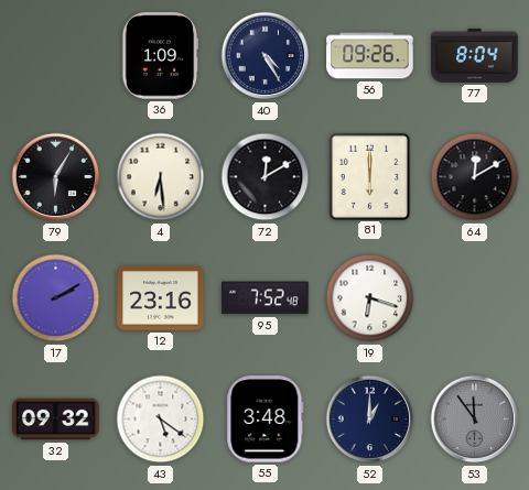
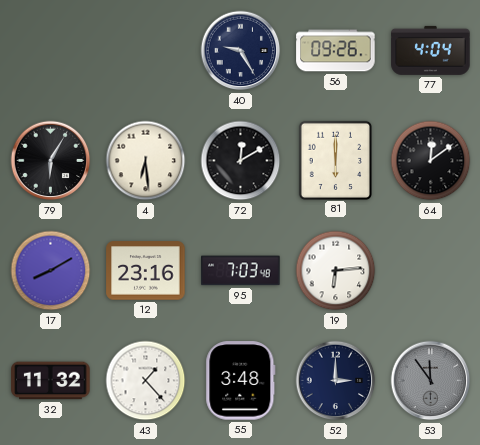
36: 1:09 -> none
40: 4:25 -> 9:25
77: 8:04 -> 4:04
64: 12:10 -> 12:09
17: 2:10 -> 8:10
95: 7:52 -> 7:03
19: 6:18 -> 6:14
32: 09:32 -> 11:32
43: 5:21 -> 1:23
52: 1:00 -> 3:00
